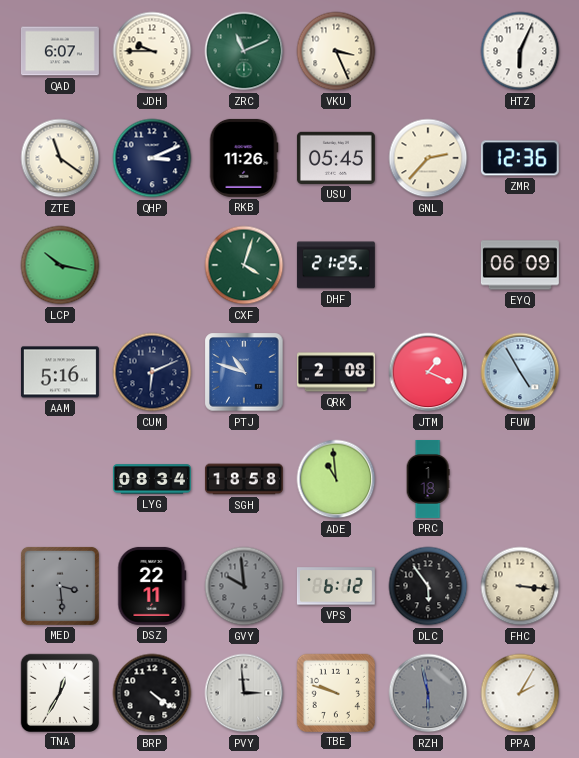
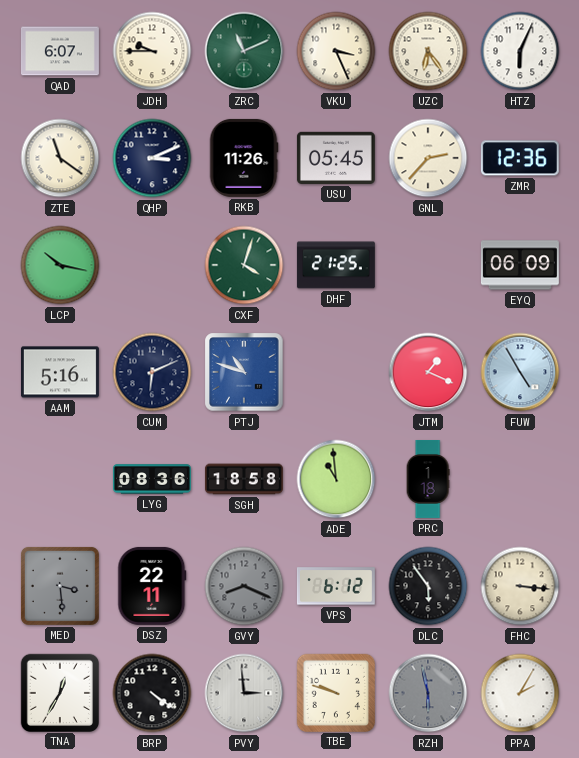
UZC: none -> 6:24
QRK: 2:08 -> none
LYG: 08:34 -> 08:36
GVY: 9:59 -> 8:19
